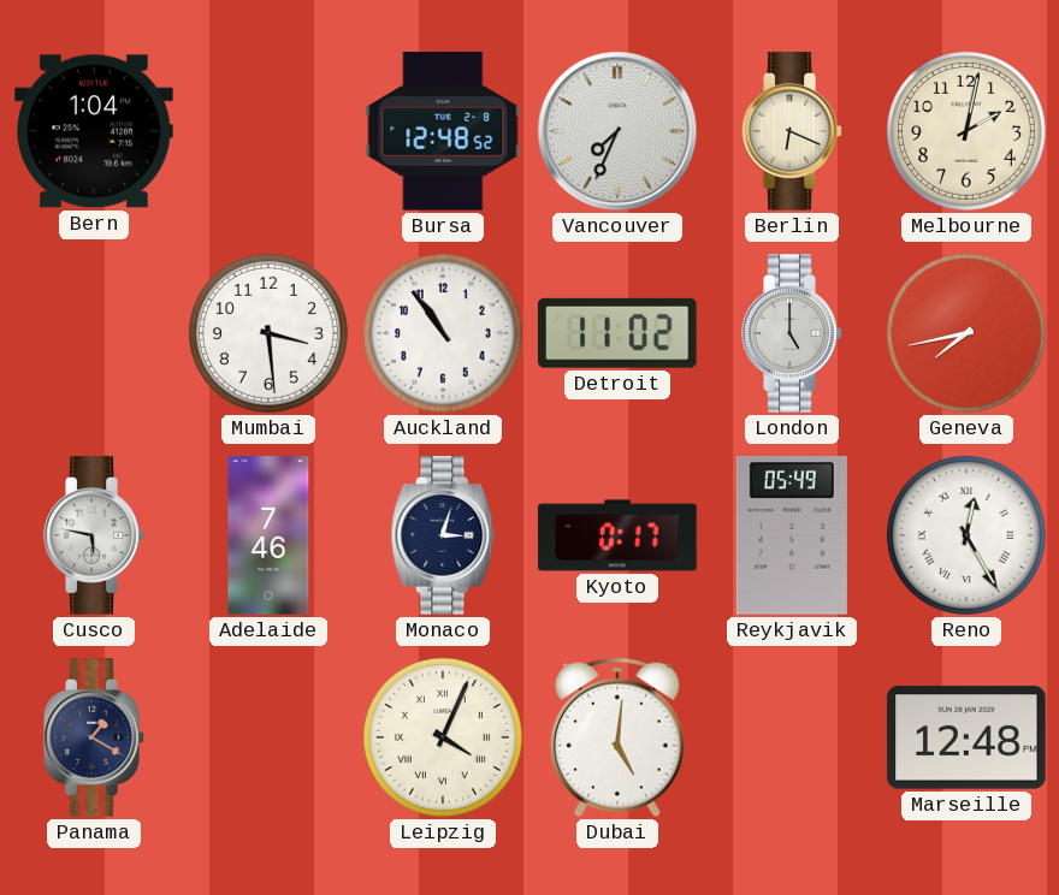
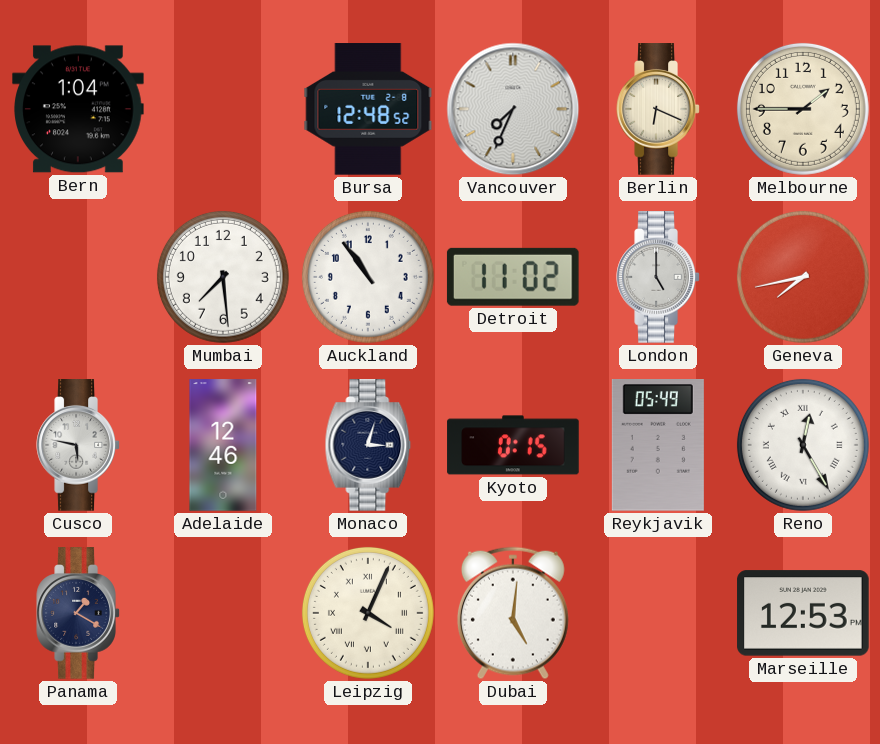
Melbourne: 2:02 -> 1:45
Mumbai: 3:29 -> 7:29
Adelaide: 7:46 -> 12:46
Kyoto: 0:17 -> 0:15
Marseille: 12:48 -> 12:53
